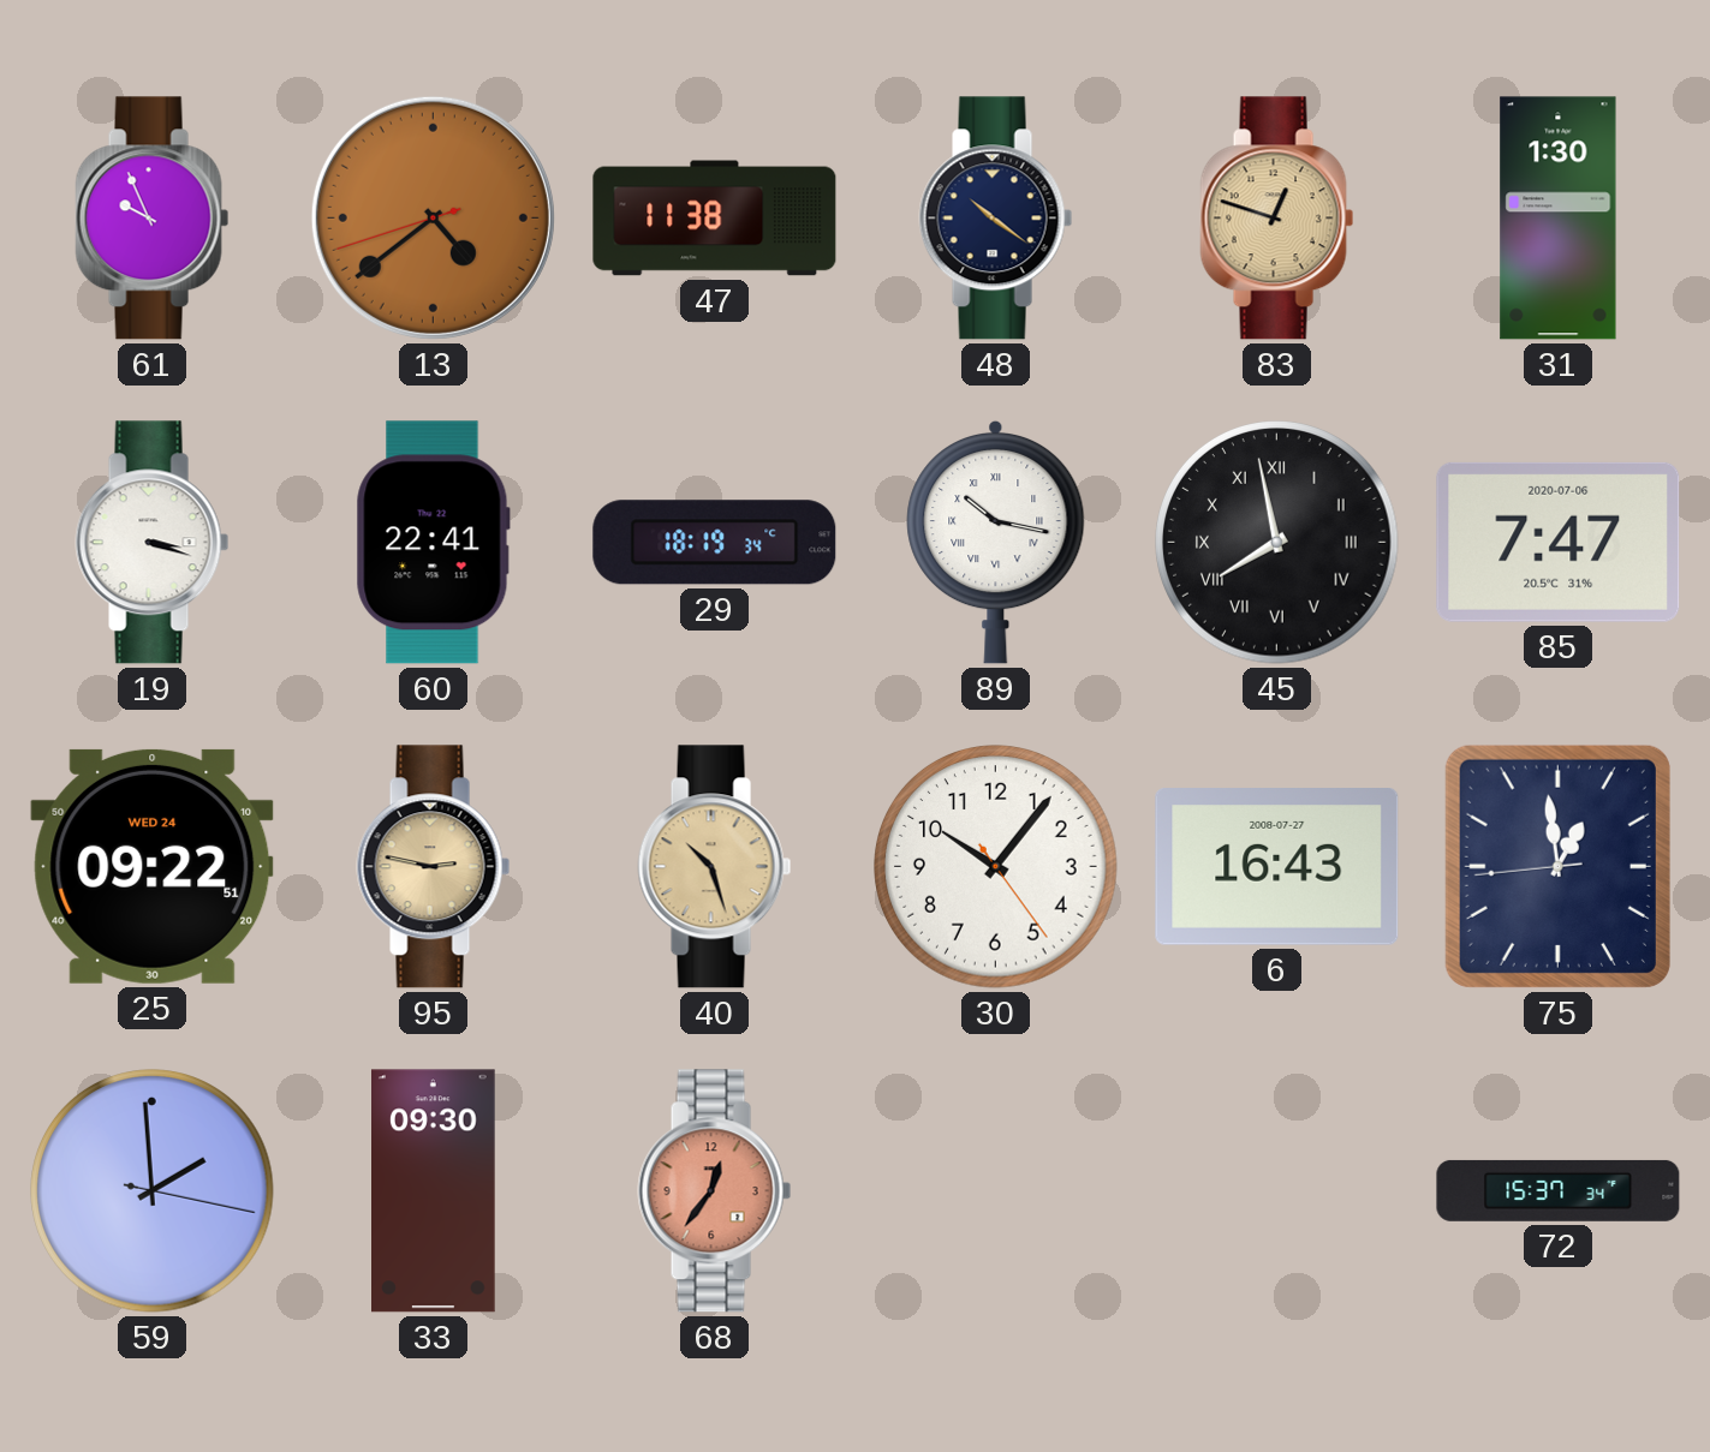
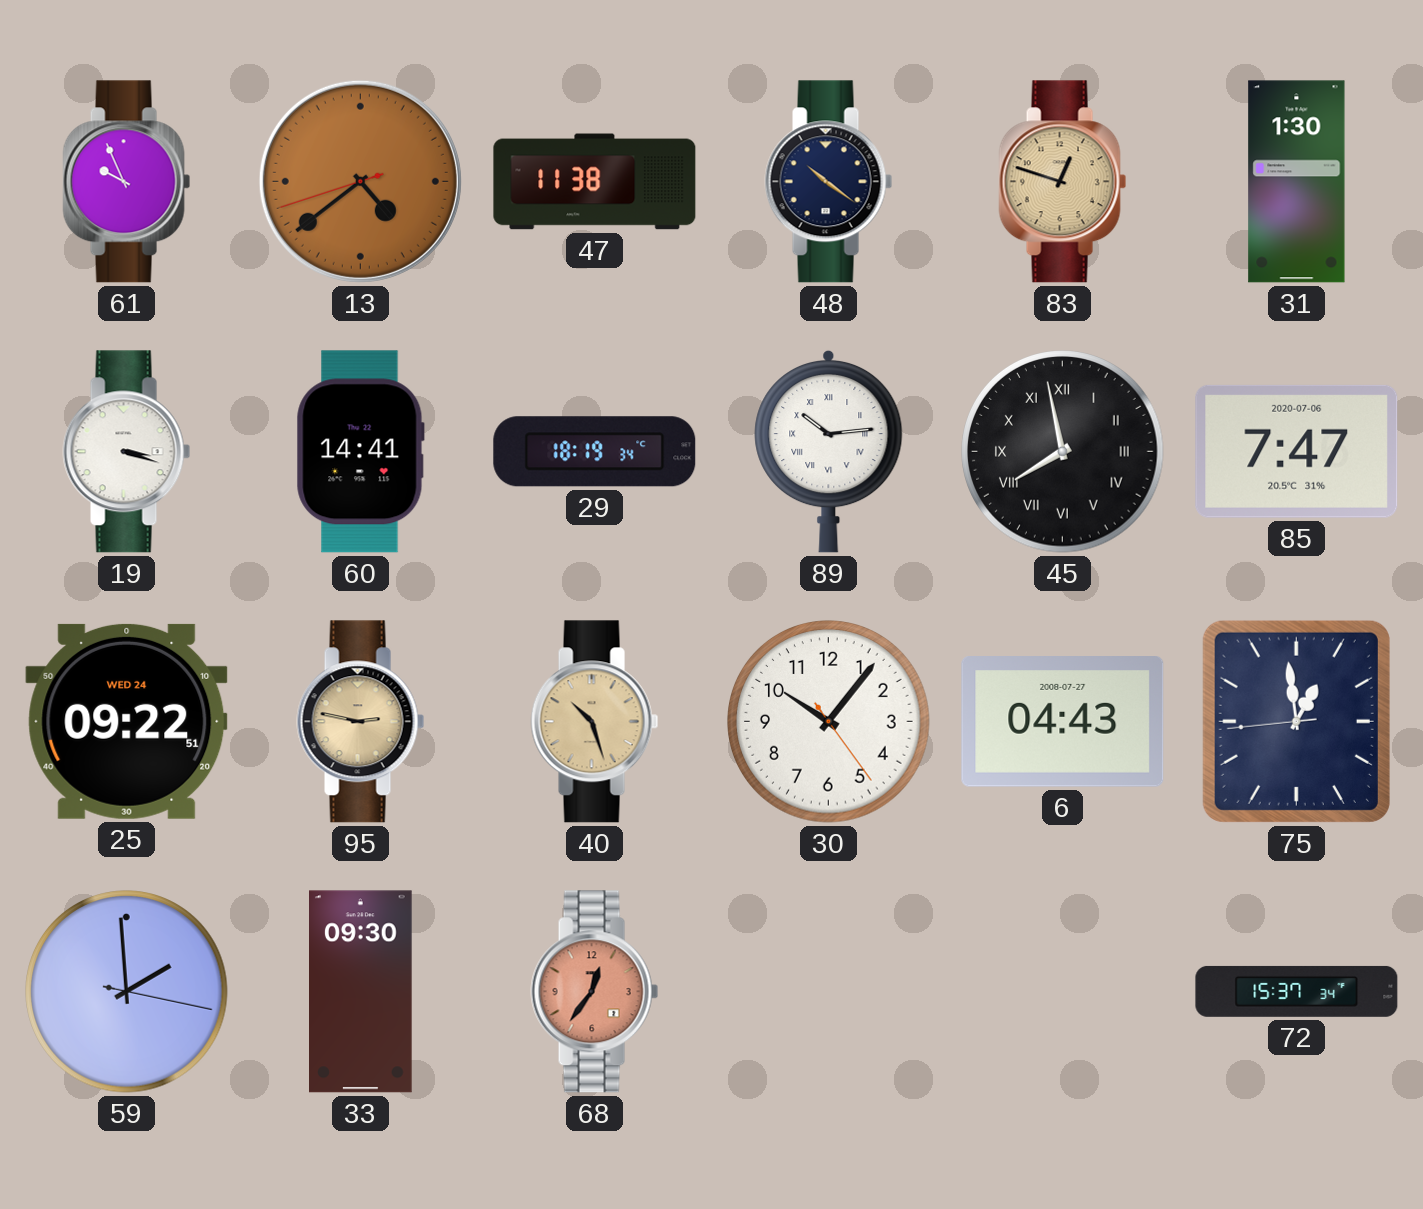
60: 22:41 -> 14:41
89: 10:17 -> 10:14
6: 16:43 -> 04:43
